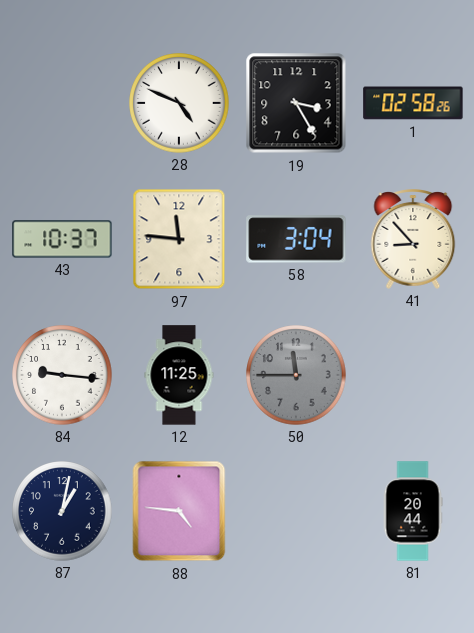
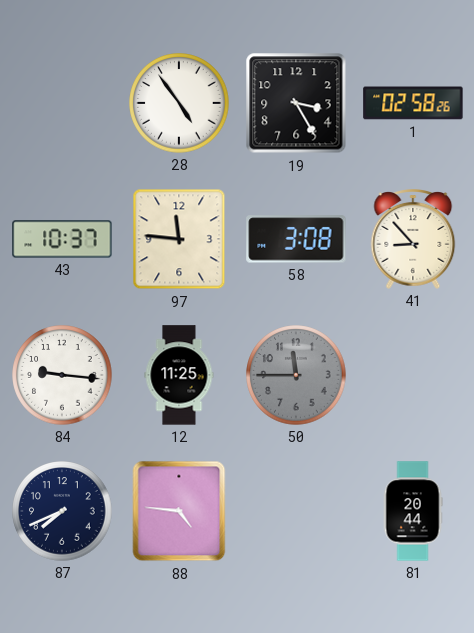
28: 4:49 -> 4:54
58: 3:04 -> 3:08
87: 1:02 -> 7:41
